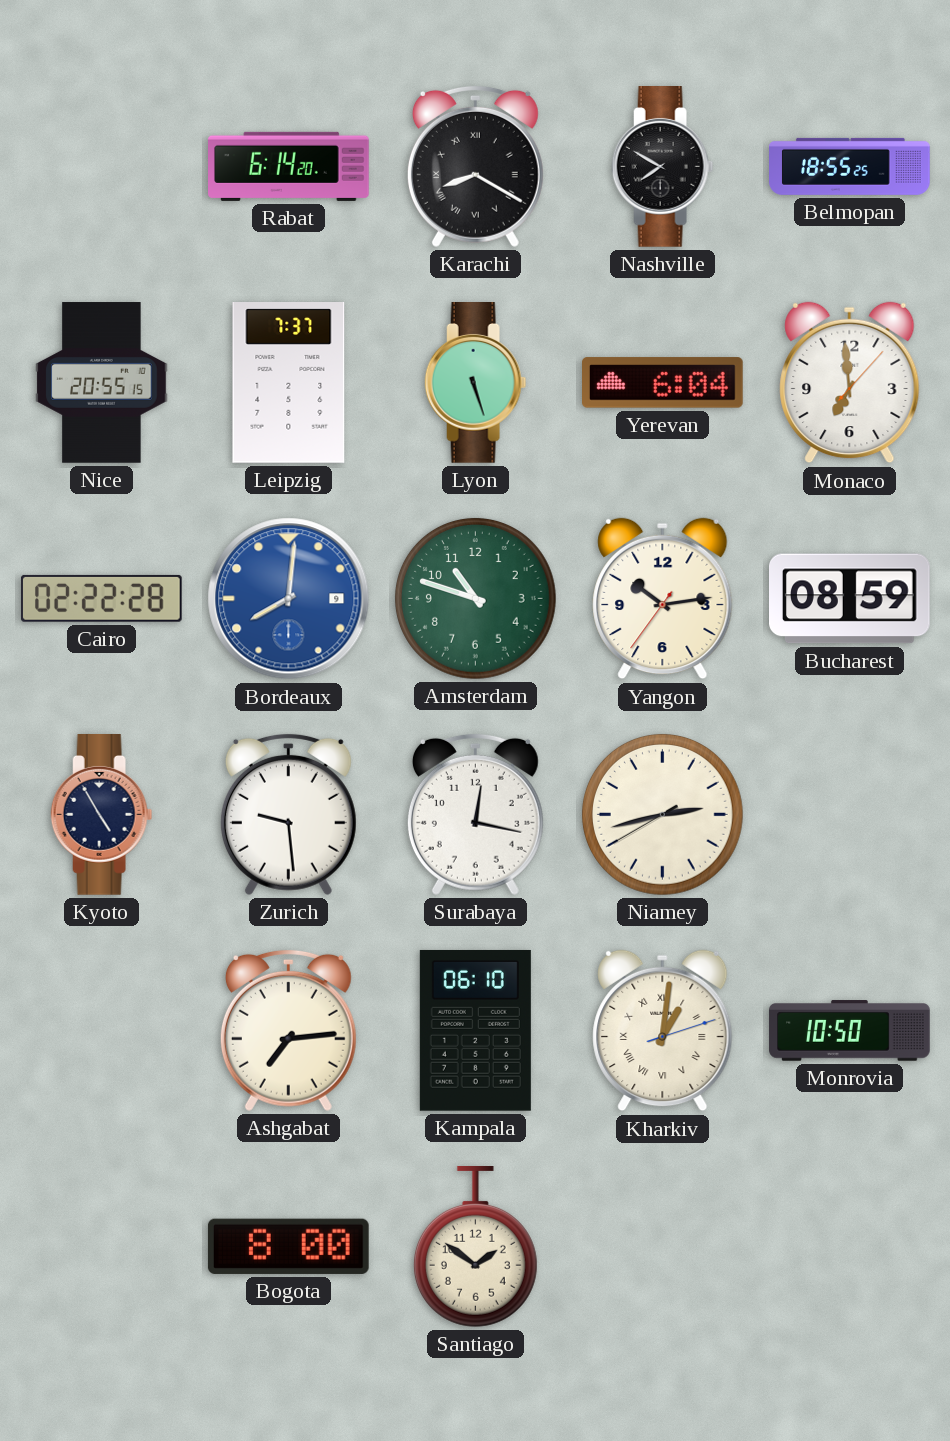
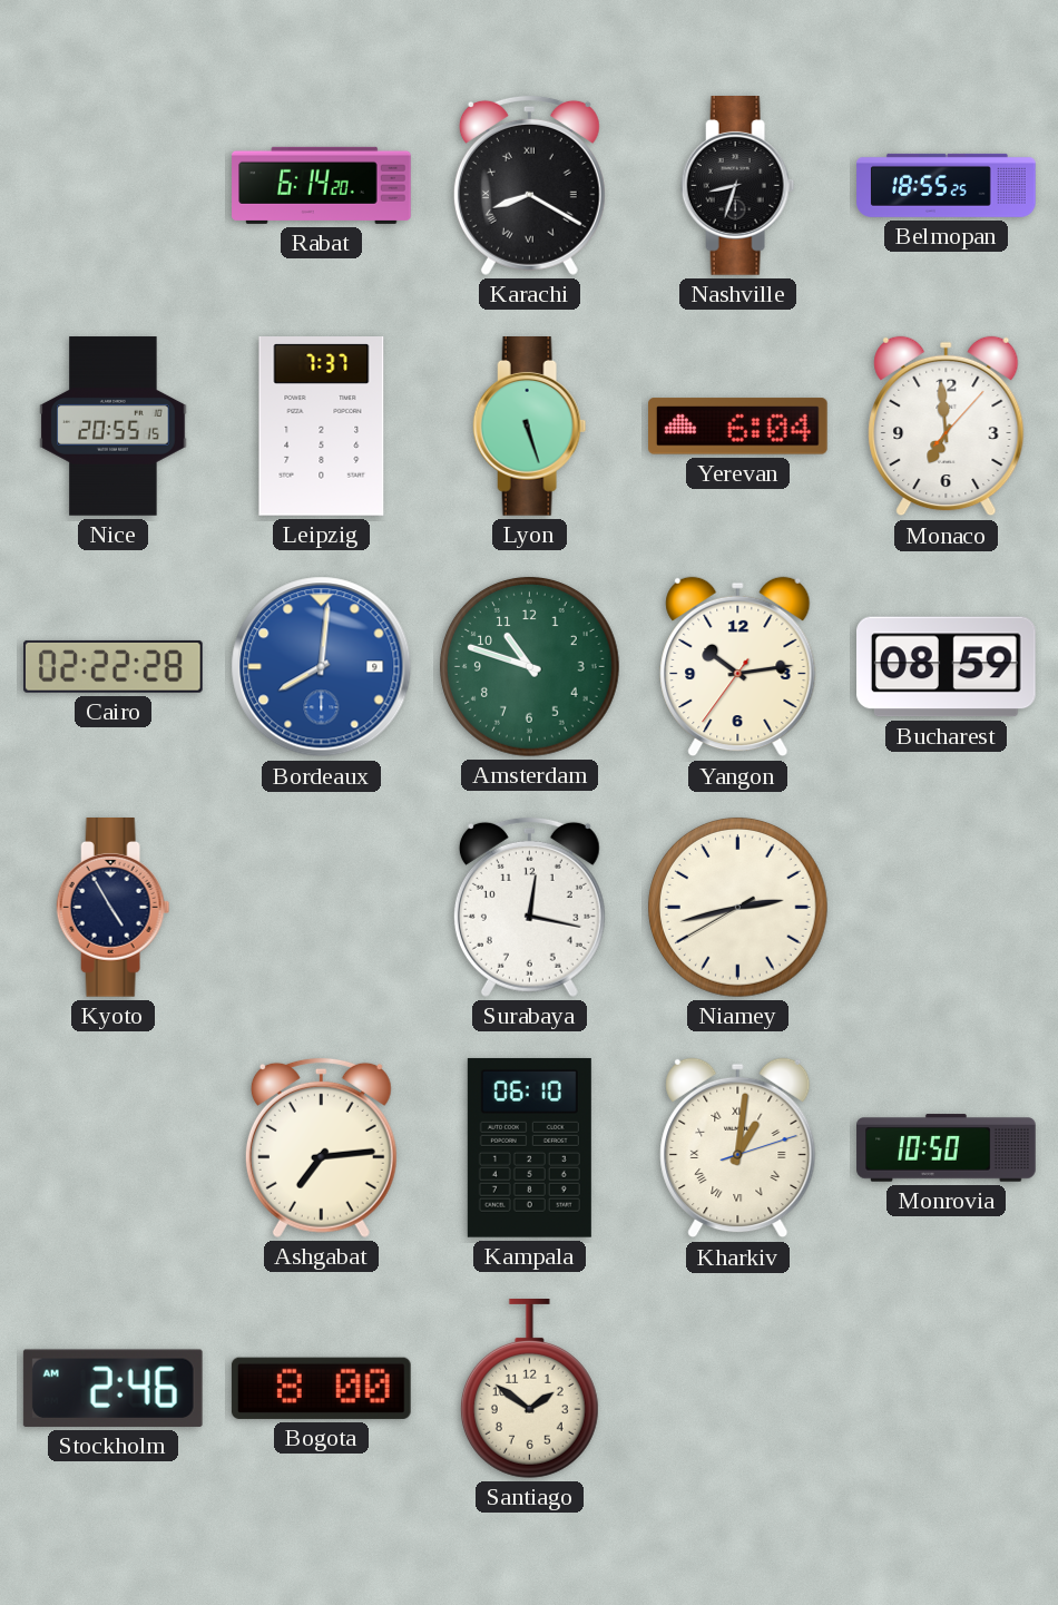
Nashville: 7:50 -> 8:33
Zurich: 9:29 -> none
Stockholm: none -> 2:46
